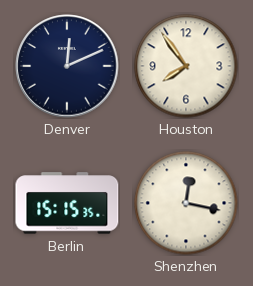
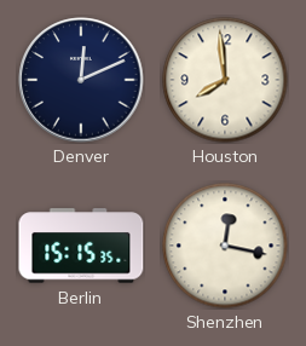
Houston: 7:54 -> 7:59
